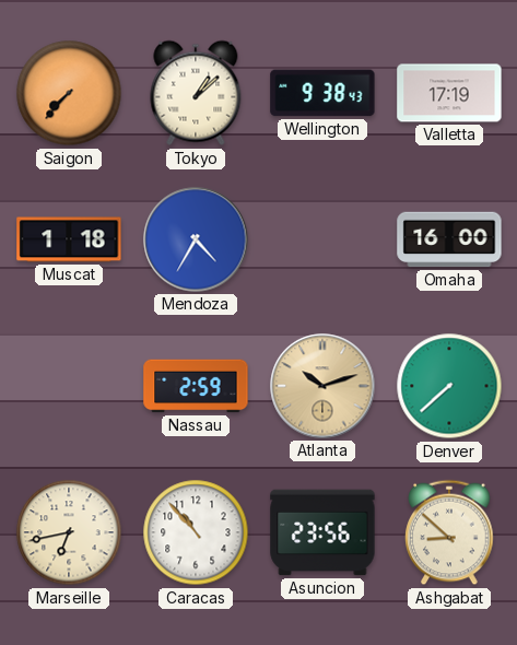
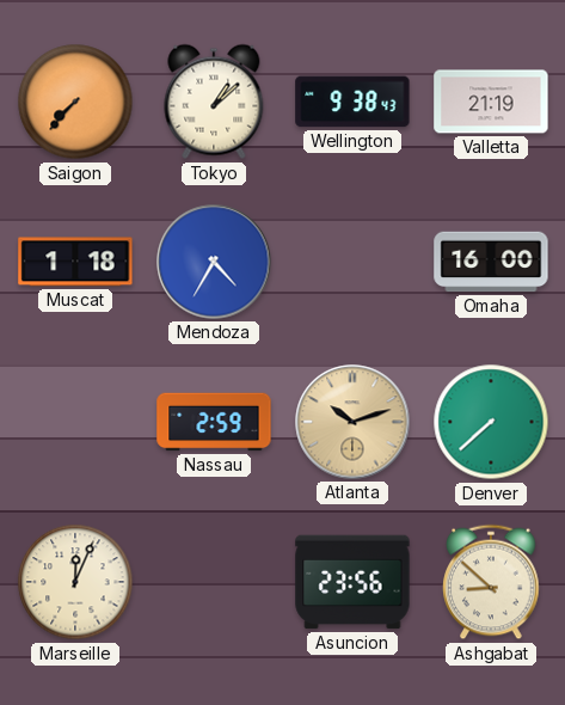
Valletta: 17:19 -> 21:19
Marseille: 6:43 -> 12:04
Caracas: 10:53 -> none
